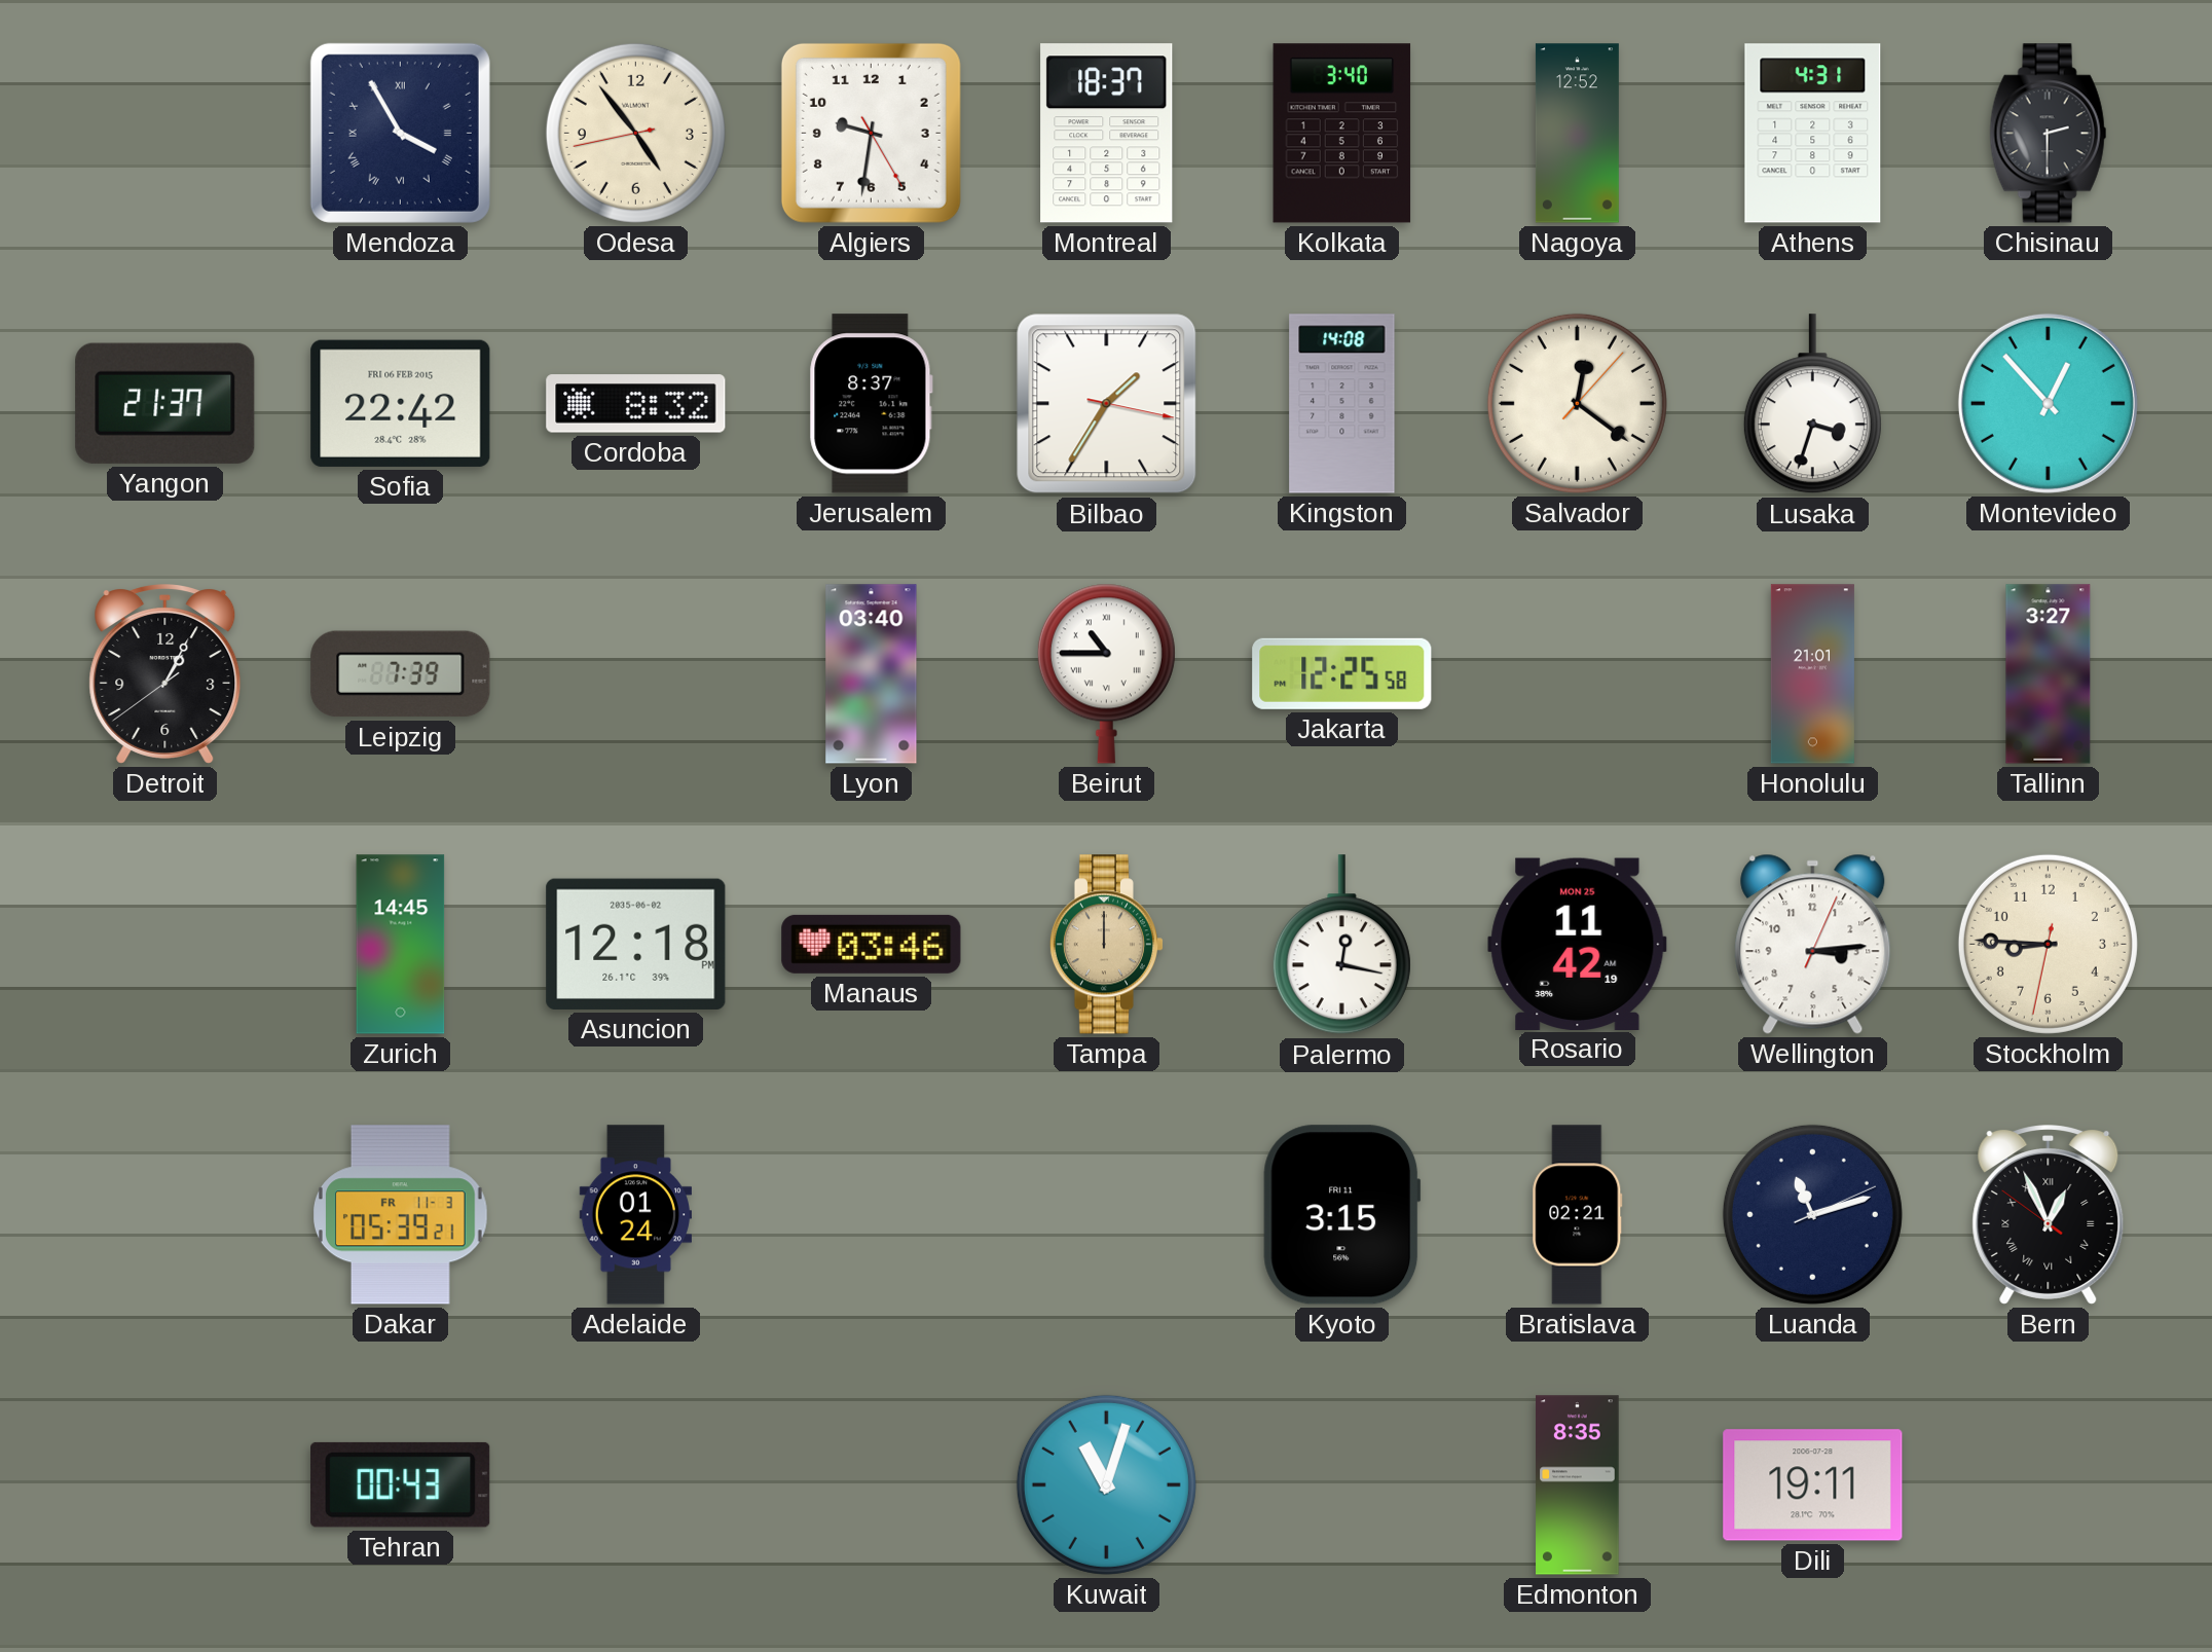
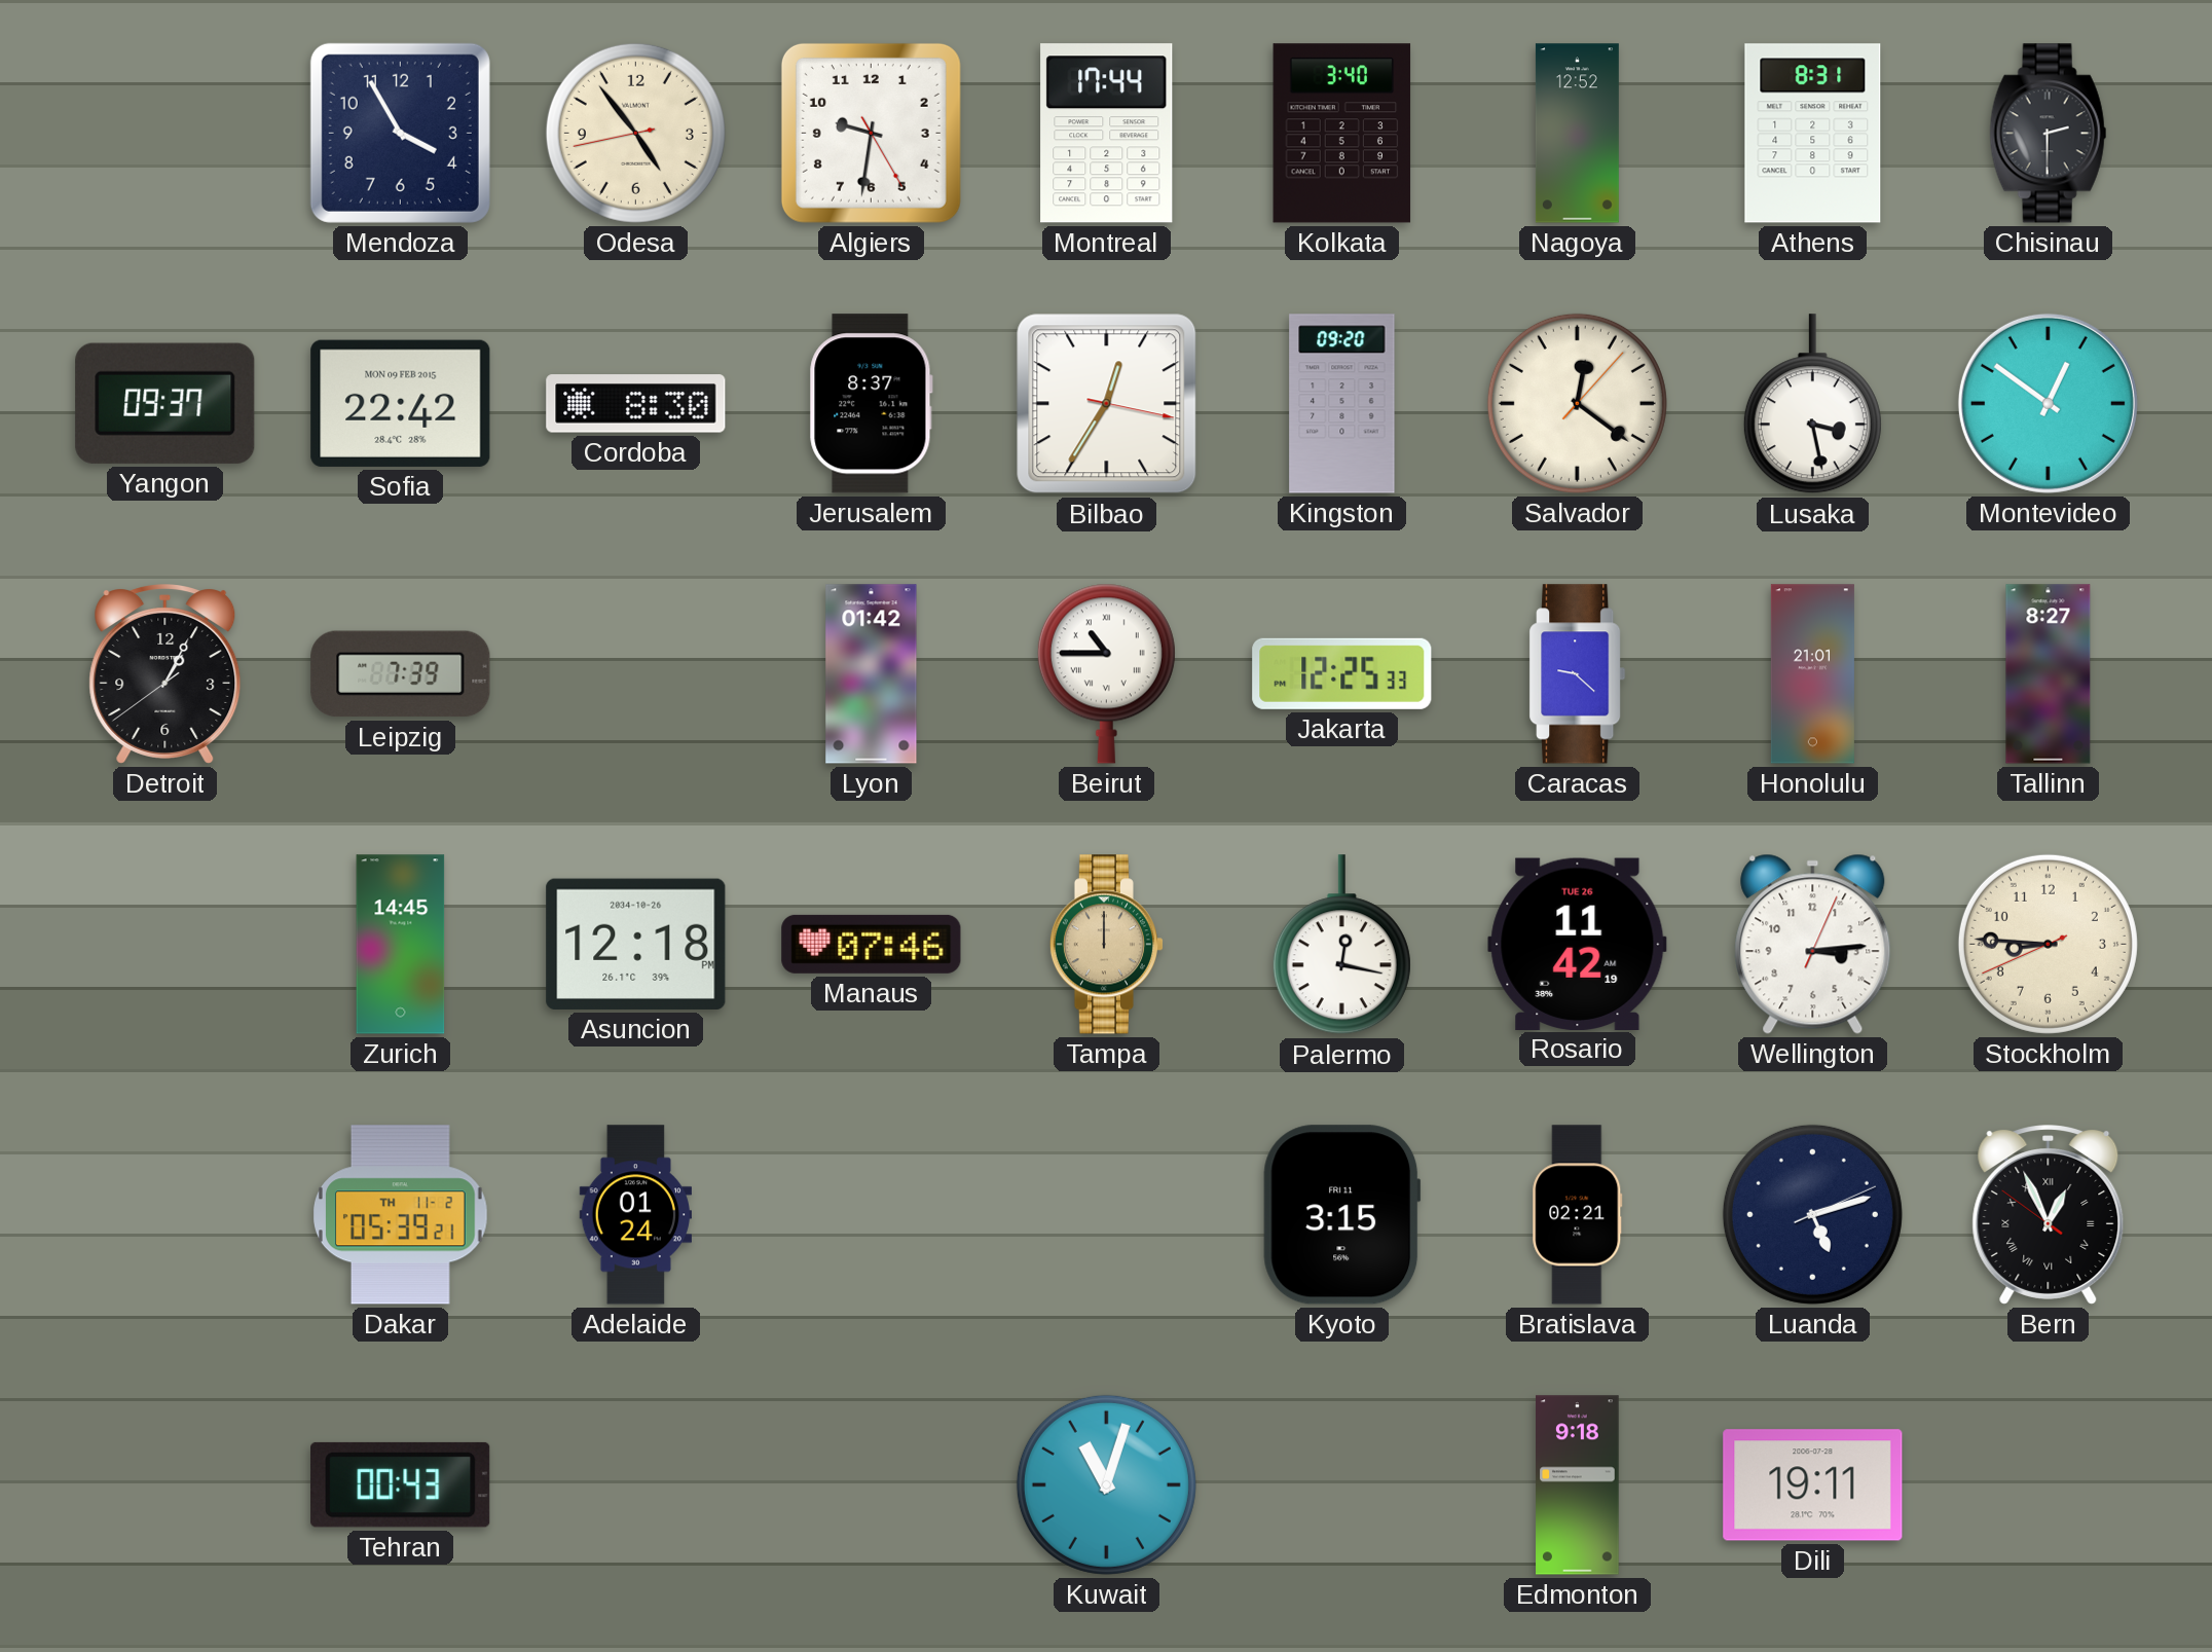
Mendoza numerals: Roman -> Arabic
Montreal: 18:37 -> 17:44
Athens: 4:31 -> 8:31
Yangon: 21:37 -> 09:37
Sofia date: FRI 06 FEB 2015 -> MON 09 FEB 2015
Cordoba: 8:32 -> 8:30
Bilbao: 1:35 -> 12:35
Kingston: 14:08 -> 09:20
Lusaka: 3:33 -> 3:28
Montevideo: 12:53 -> 12:51
Lyon: 03:40 -> 01:42
Jakarta: 12:25:58 -> 12:25:33
Caracas: none -> 9:22
Tallinn: 3:27 -> 8:27
Asuncion date: 2035-06-02 -> 2034-10-26
Manaus: 03:46 -> 07:46
Rosario date: MON 25 -> TUE 26
Stockholm: 8:45:32 -> 8:45:41
Dakar date: FR 11-3 -> TH 11-2
Luanda: 11:12 -> 5:12
Edmonton: 8:35 -> 9:18
